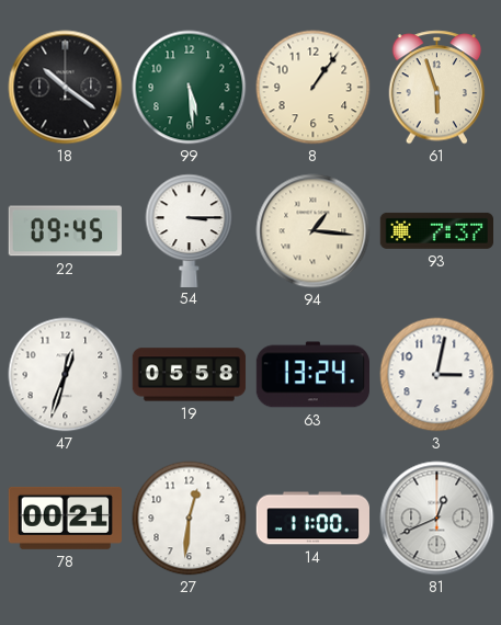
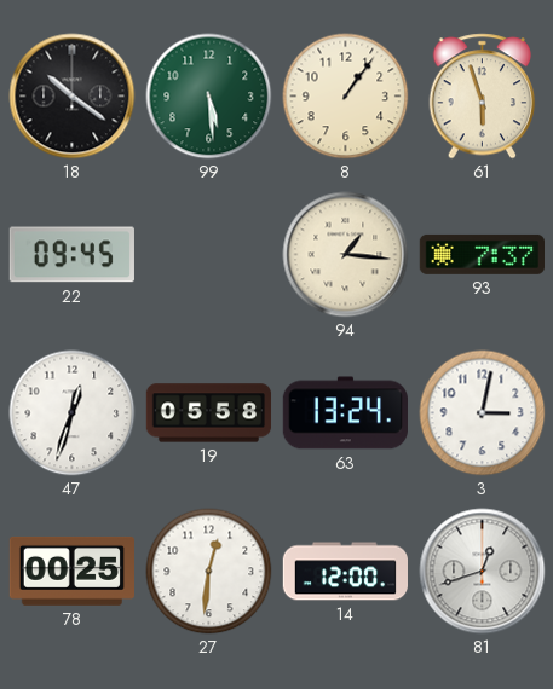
54: 3:15 -> none
78: 00:21 -> 00:25
14: 11:00 -> 12:00
81: 12:41 -> 12:42
